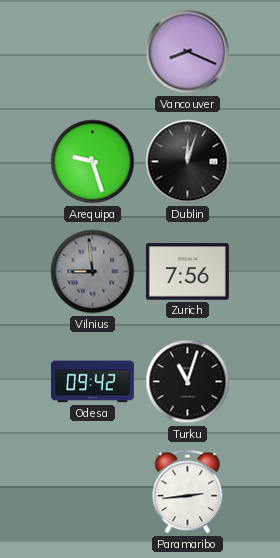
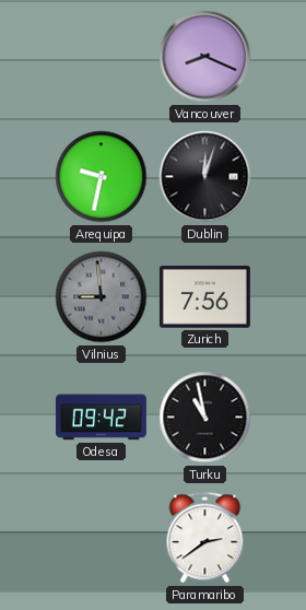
Arequipa: 9:27 -> 9:32
Turku: 11:03 -> 10:58
Paramaribo: 2:44 -> 2:39
